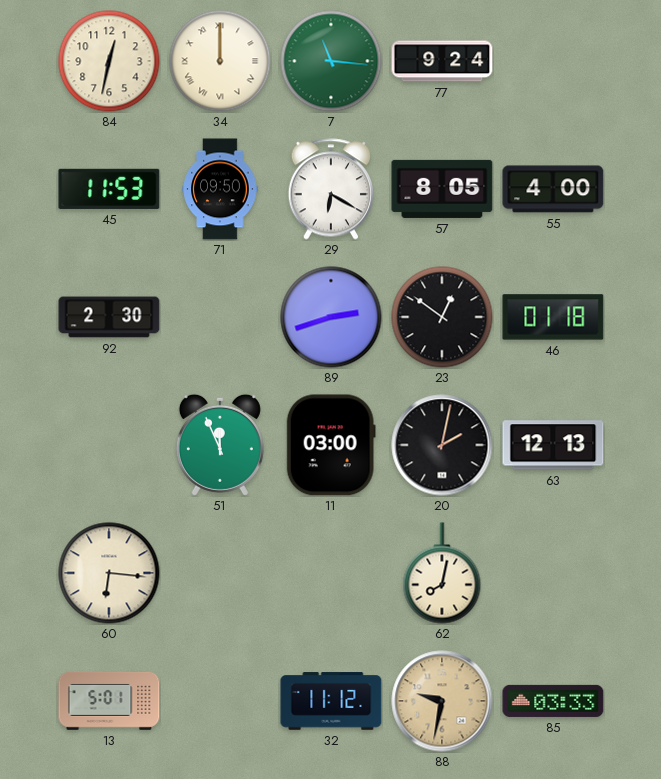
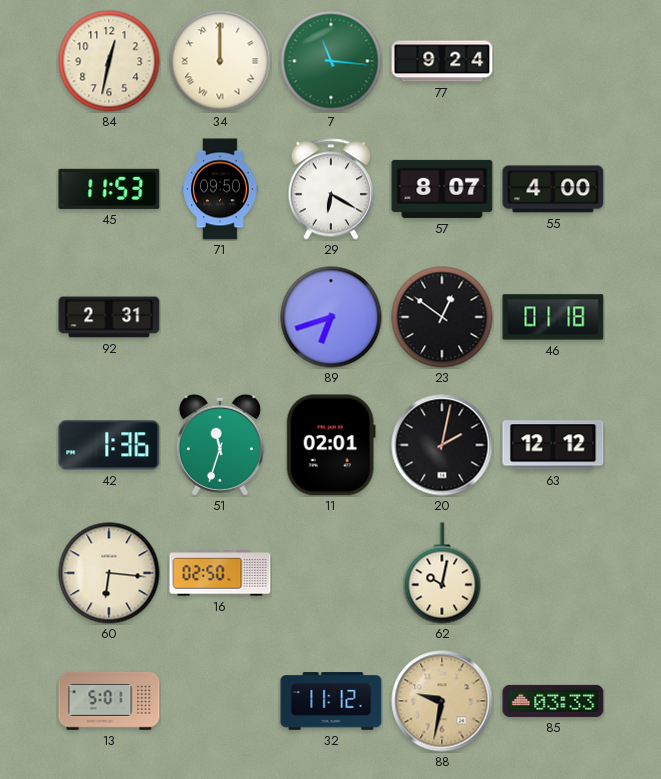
57: 8:05 -> 8:07
92: 2:30 -> 2:31
89: 2:42 -> 6:42
42: none -> 1:36
51: 11:56 -> 11:33
11: 03:00 -> 02:01
63: 12:13 -> 12:12
16: none -> 02:50
62: 8:02 -> 10:02
